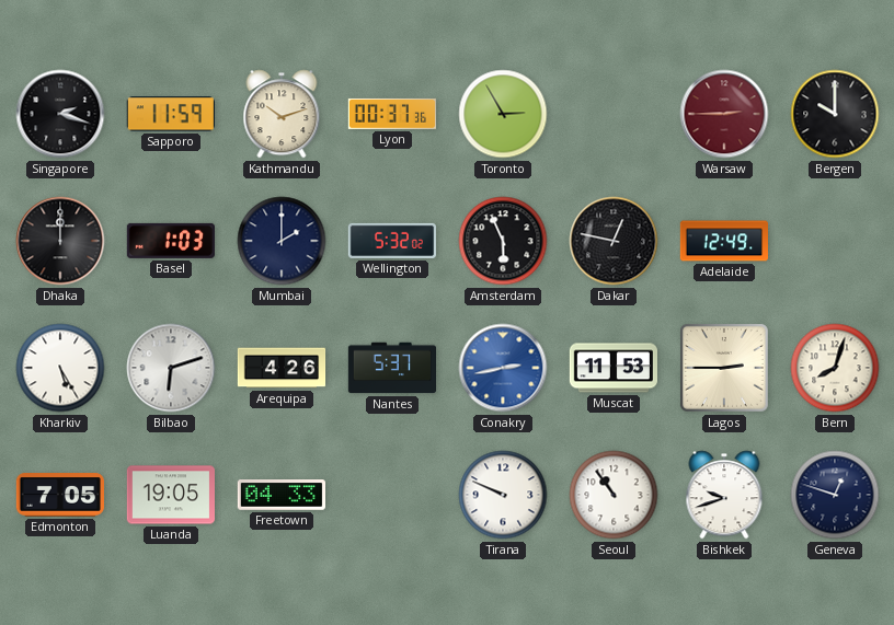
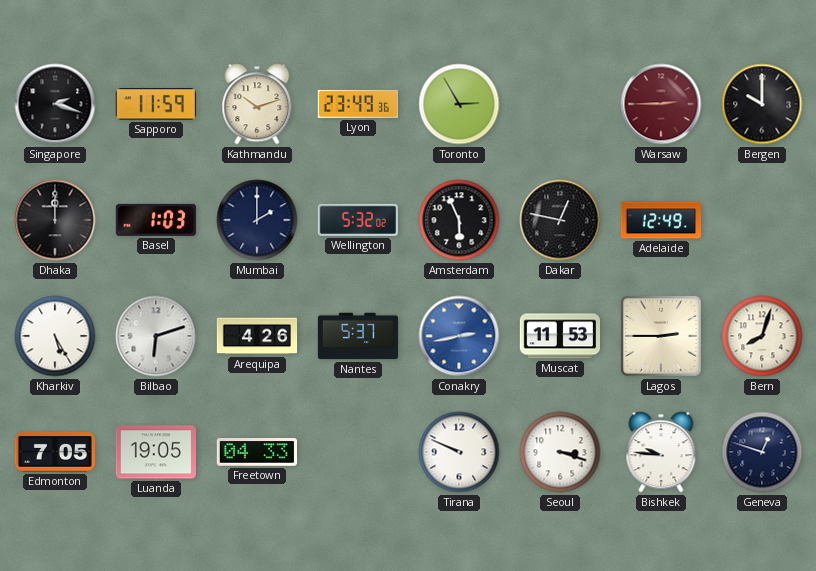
Lyon: 00:37 -> 23:49
Seoul: 10:54 -> 3:18
Bishkek: 9:42 -> 9:46
